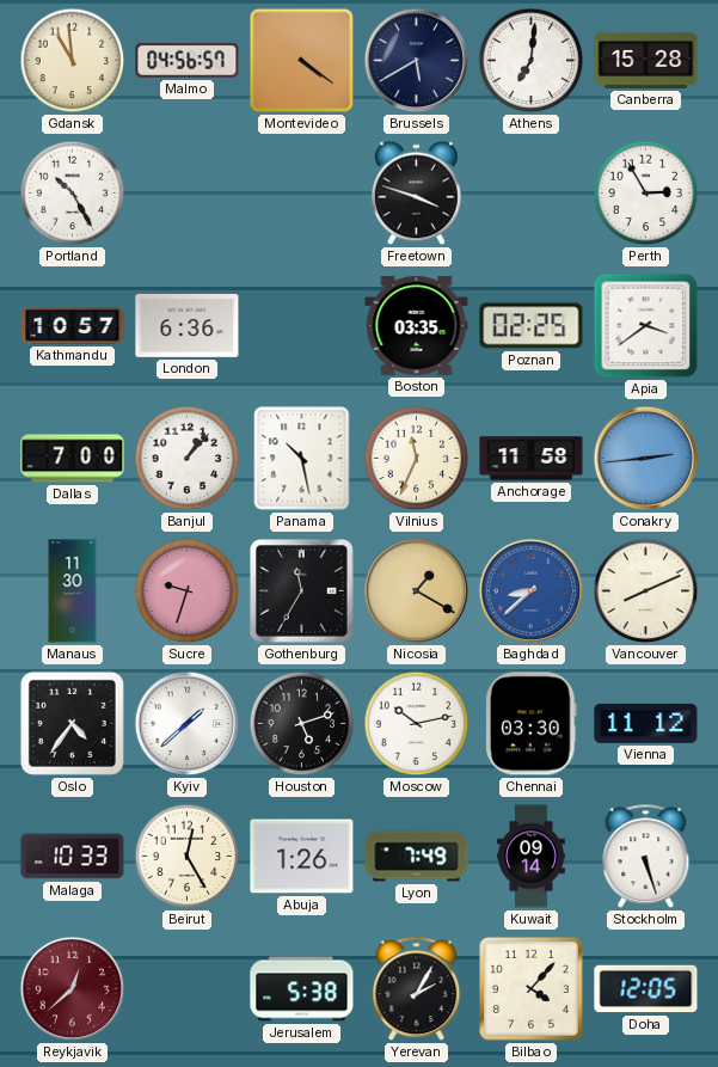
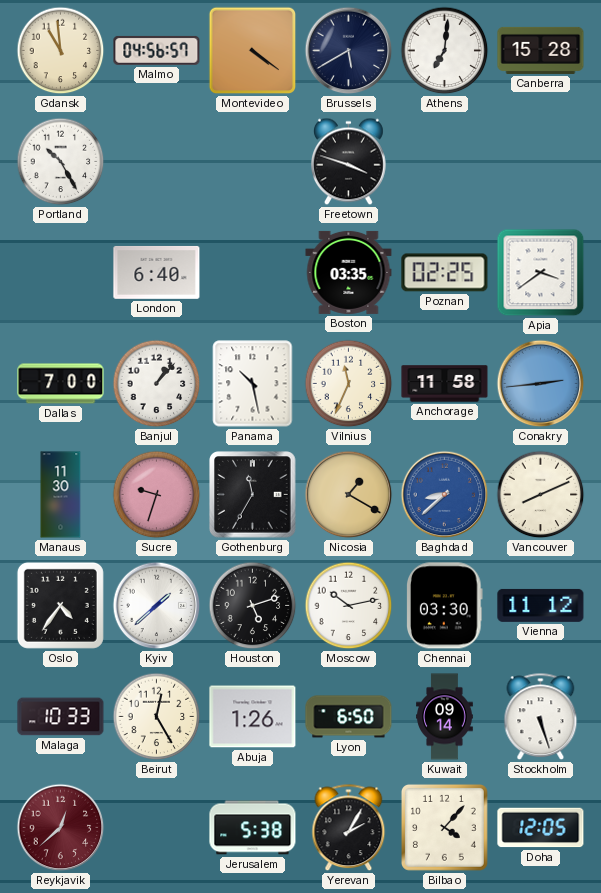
Perth: 2:55 -> none
Kathmandu: 10:57 -> none
London: 6:36 -> 6:40
Lyon: 7:49 -> 6:50
